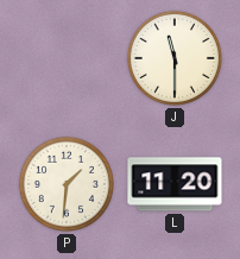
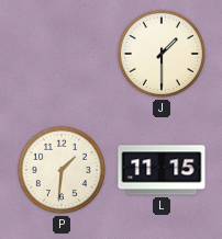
J: 11:30 -> 1:30
L: 11:20 -> 11:15
